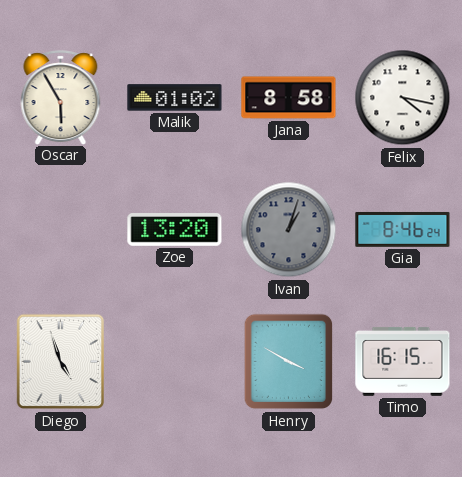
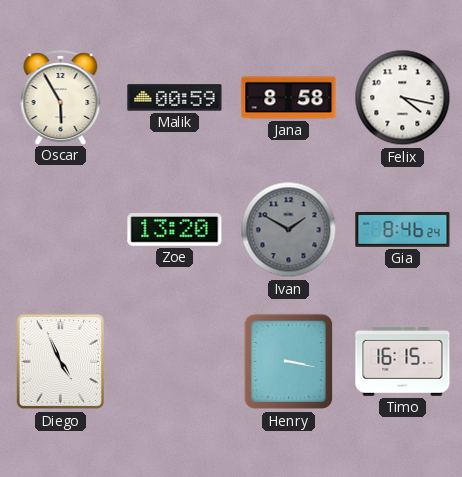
Malik: 01:02 -> 00:59
Ivan: 1:03 -> 1:50
Diego: 4:57 -> 4:56
Henry: 3:50 -> 3:17
